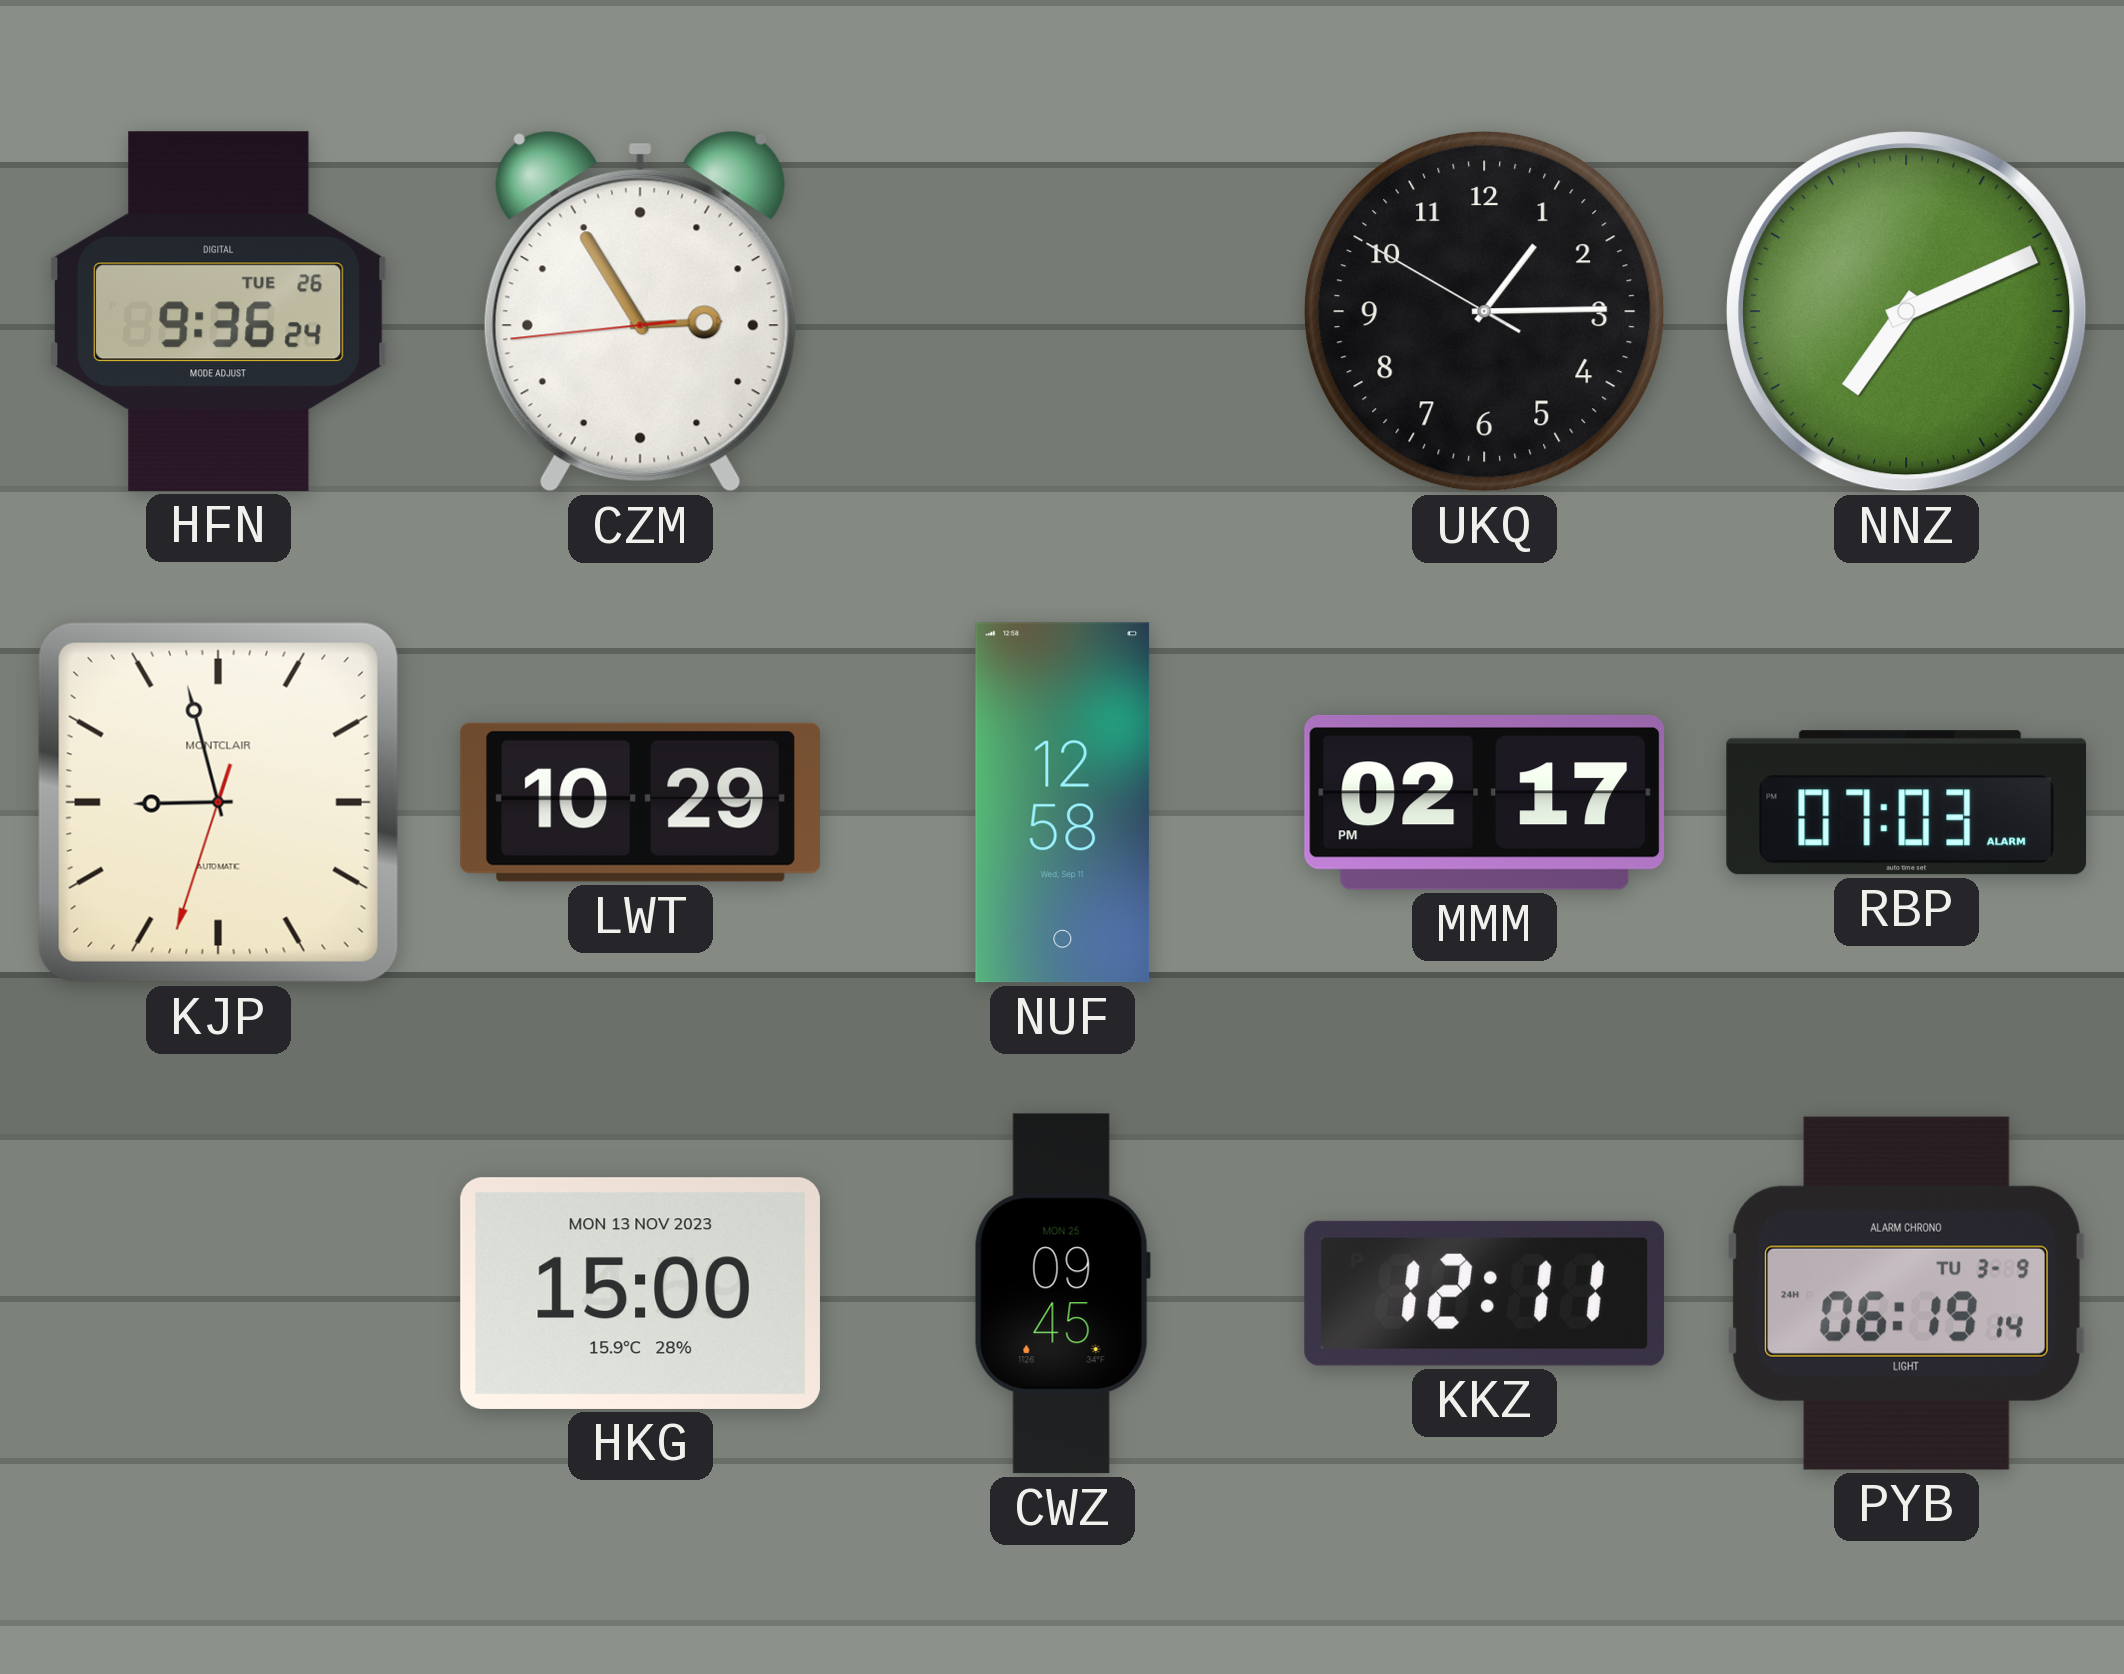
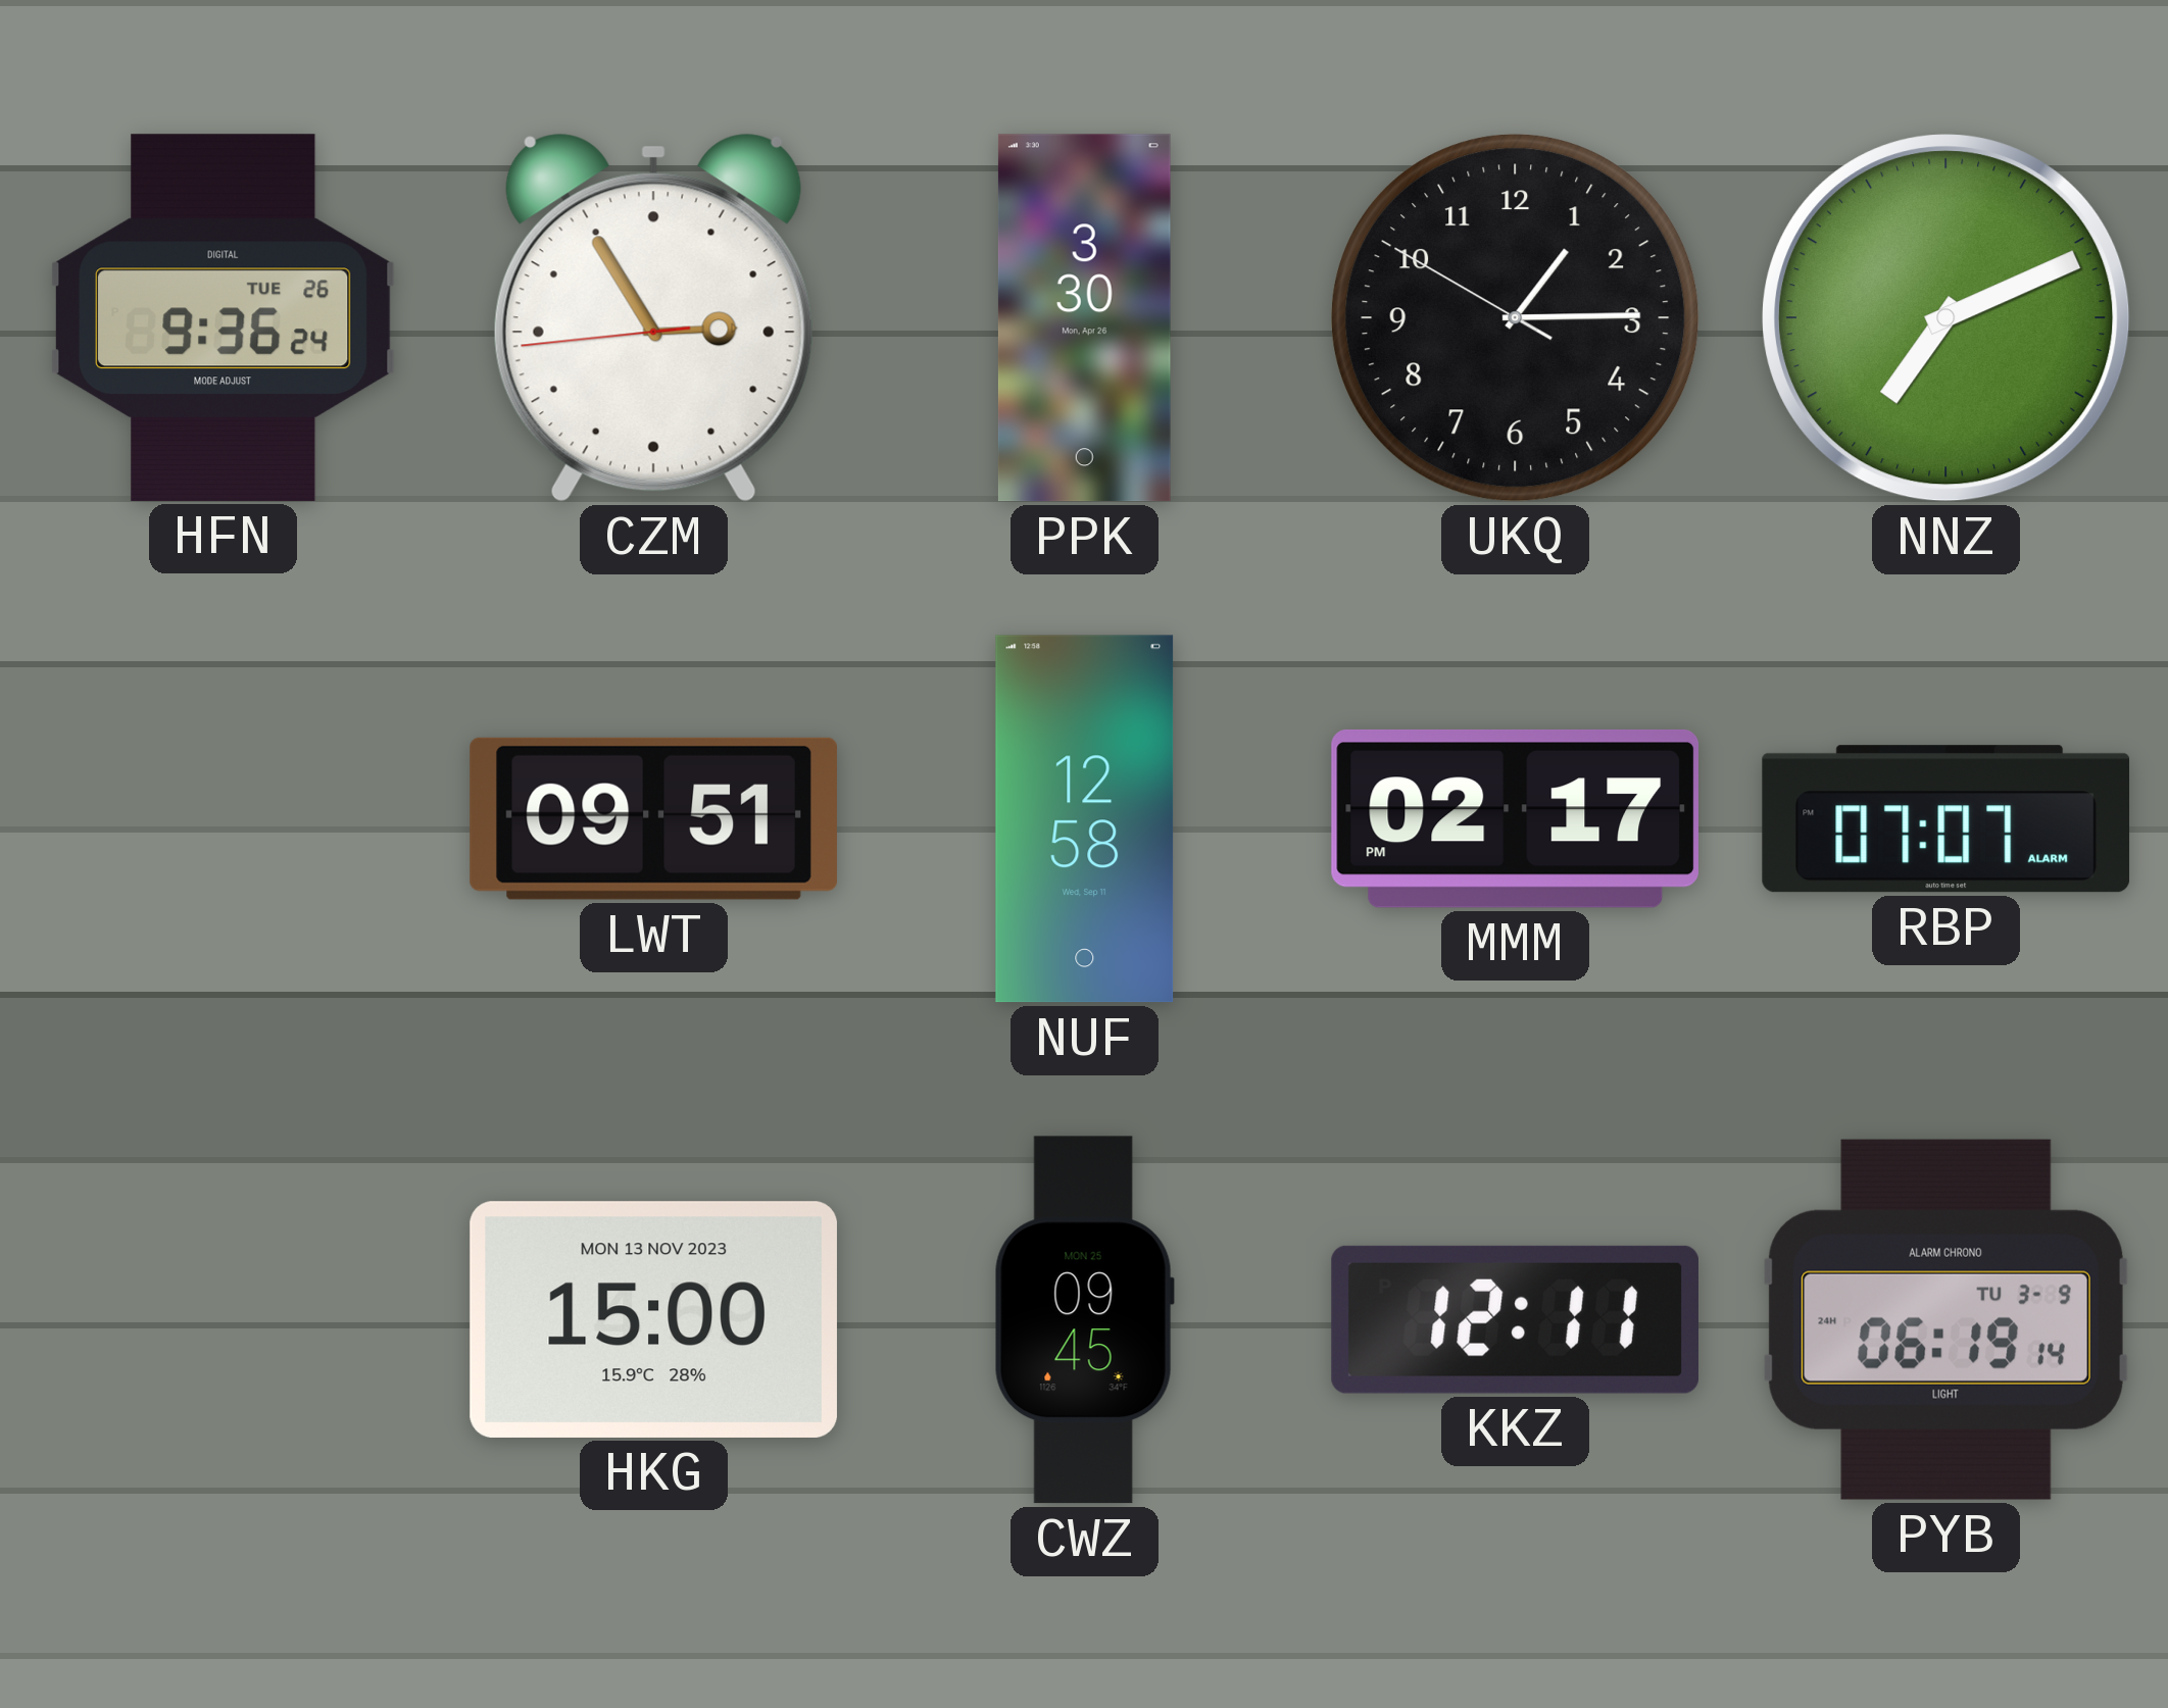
PPK: none -> 3:30
KJP: 8:57 -> none
LWT: 10:29 -> 09:51
RBP: 07:03 -> 07:07
